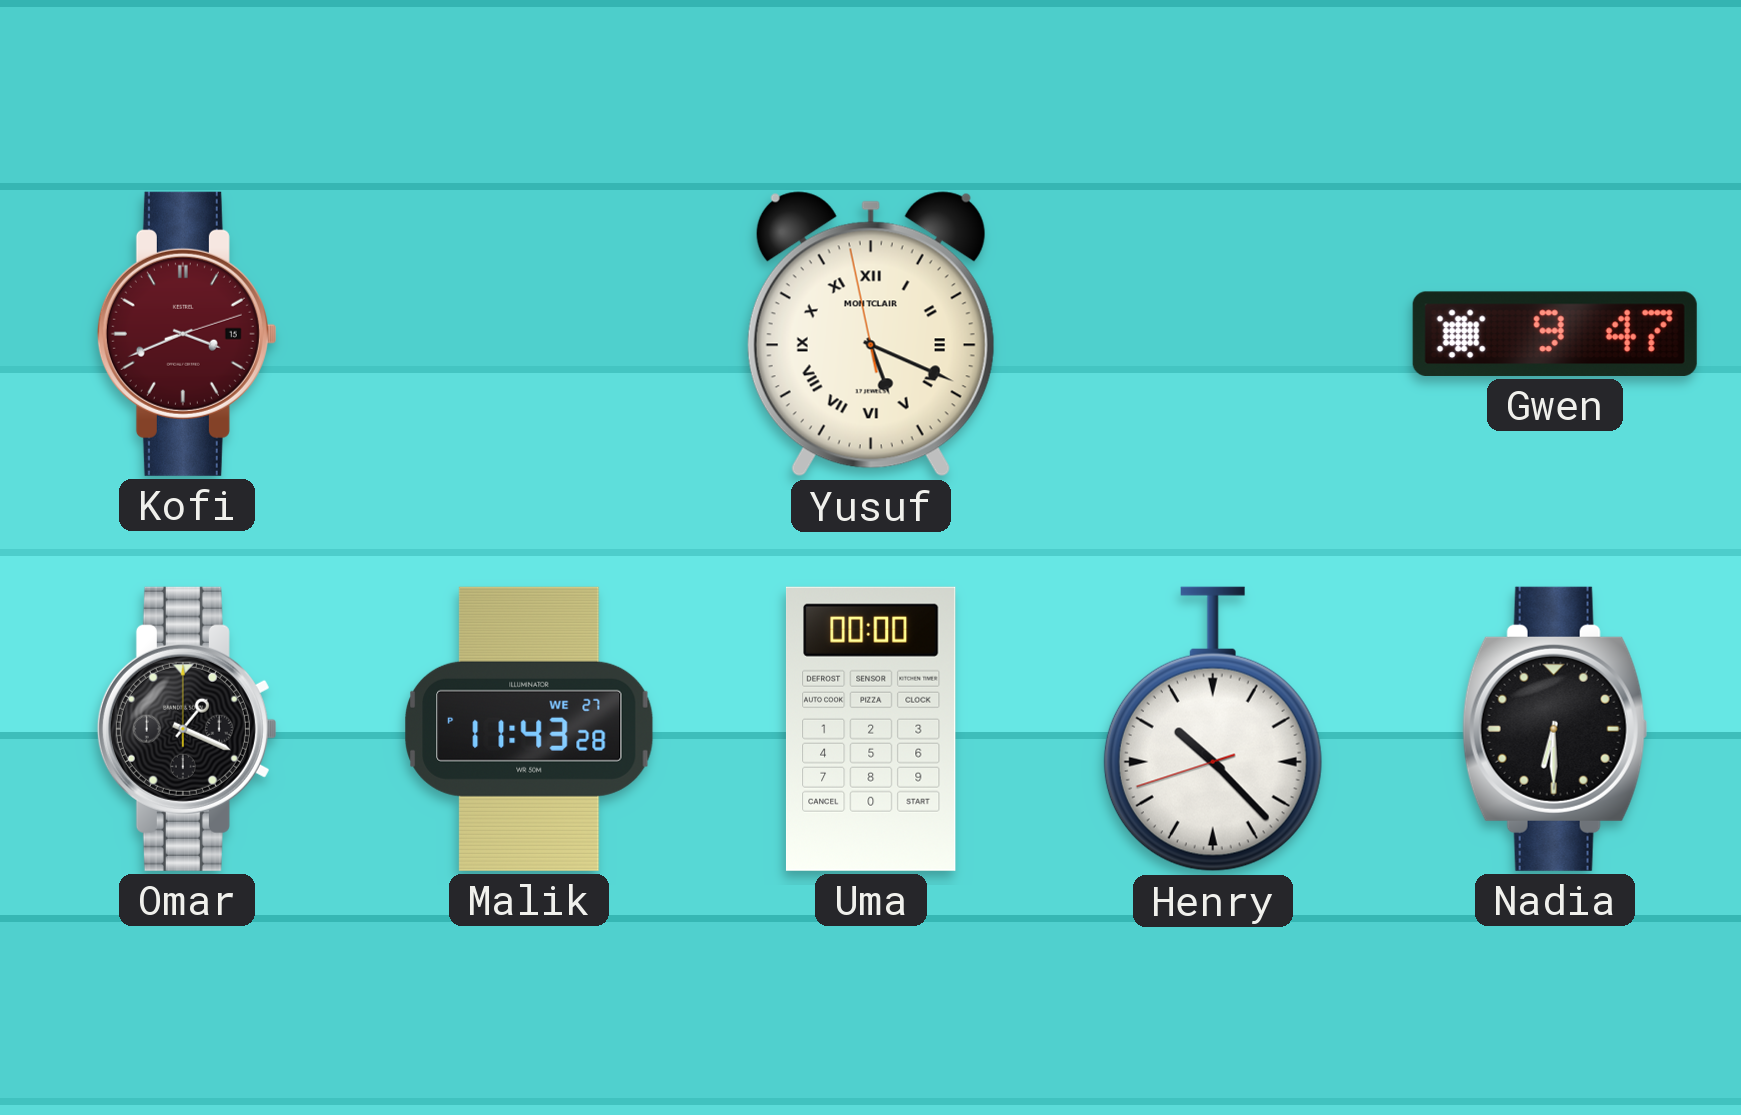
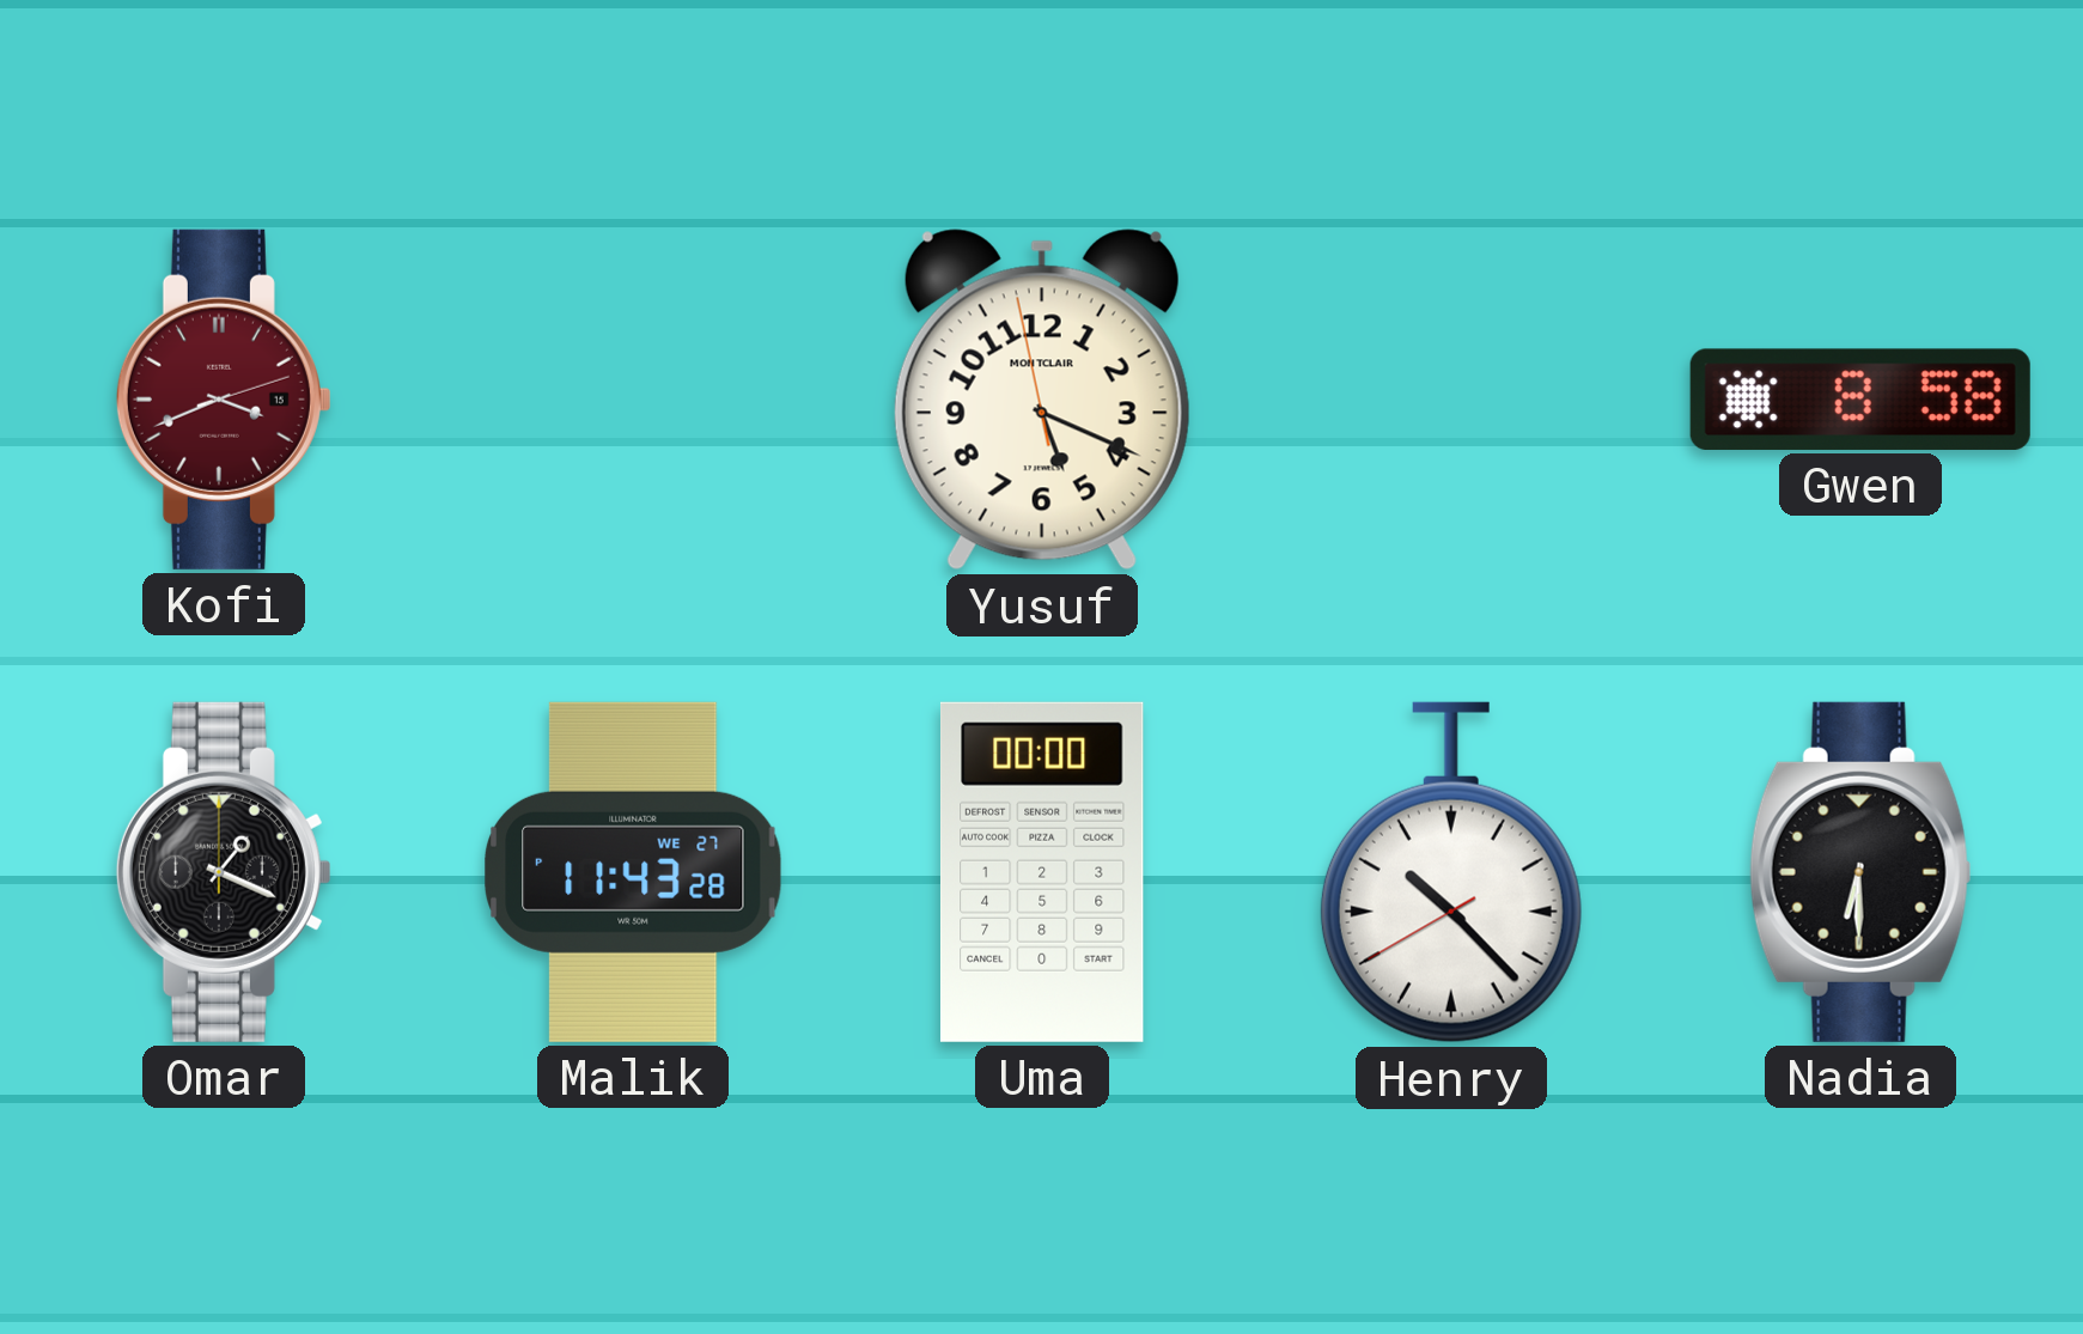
Yusuf numerals: Roman -> Arabic
Gwen: 9:47 -> 8:58
Henry: 10:22:42 -> 10:22:40
